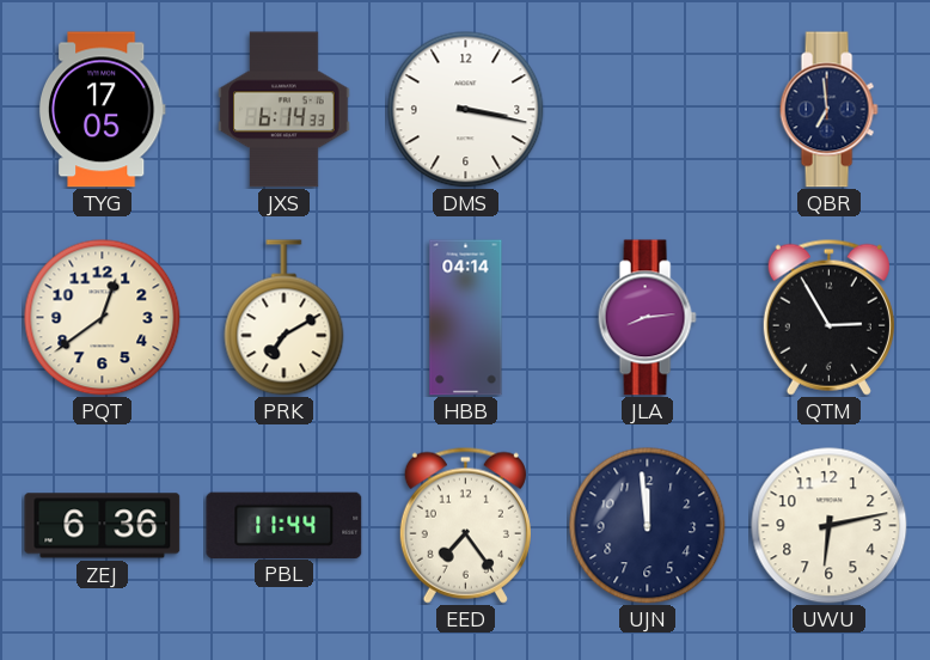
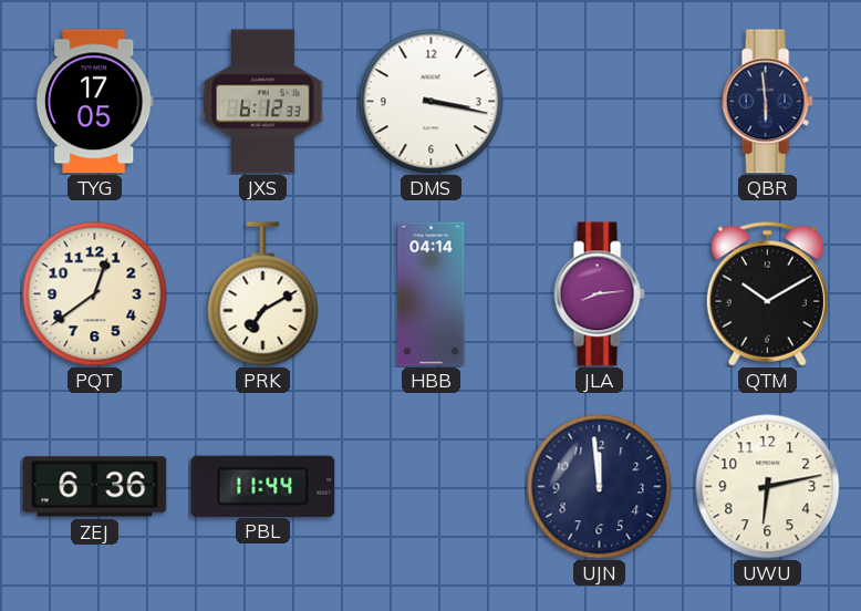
JXS: 6:14 -> 6:12
QBR: 6:59 -> 5:59
QTM: 2:55 -> 10:10
EED: 7:24 -> none
